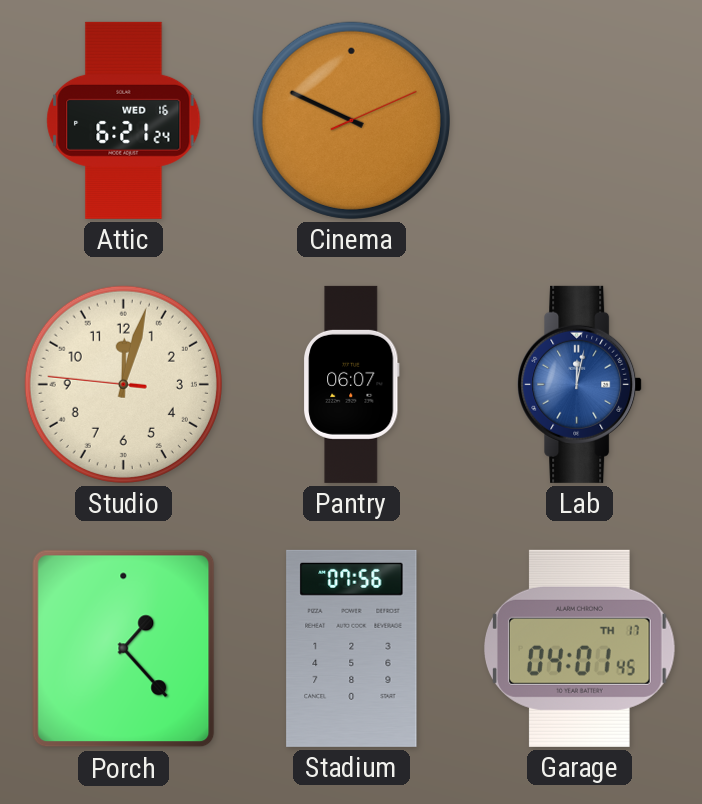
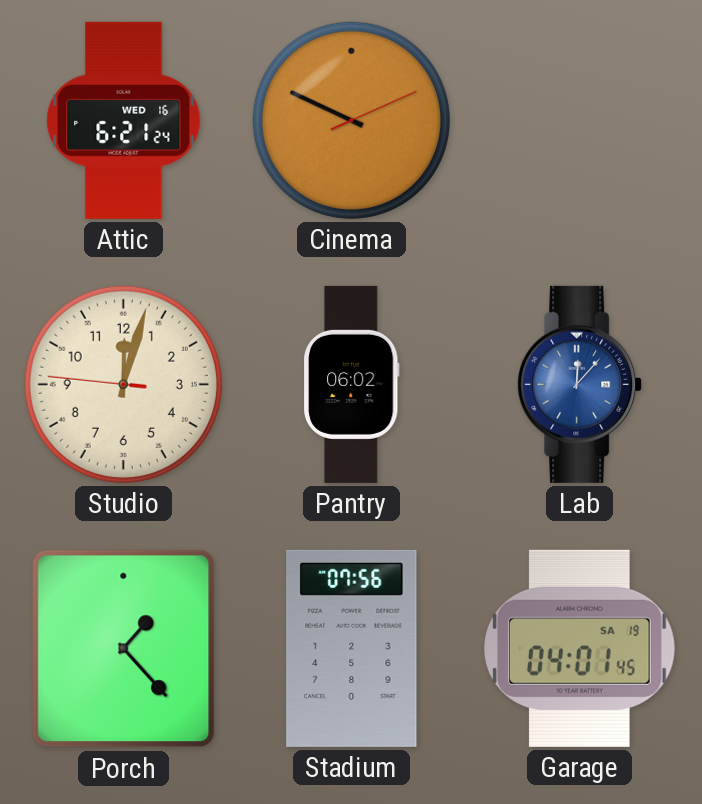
Pantry: 06:07 -> 06:02
Lab: 12:02 -> 12:07
Garage date: TH 17 -> SA 19
